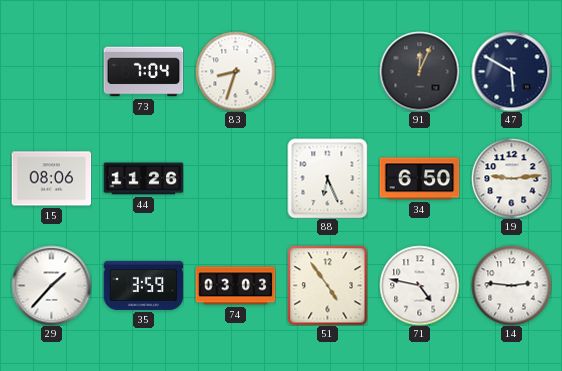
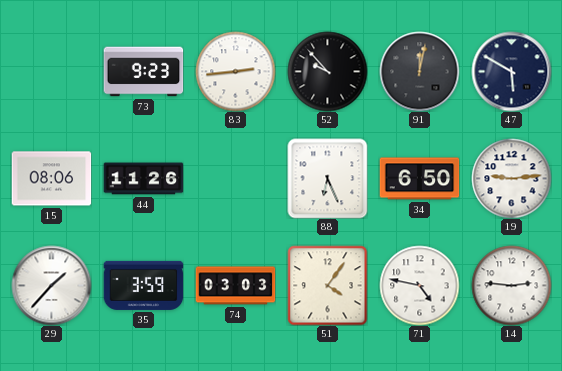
73: 7:04 -> 9:23
83: 8:33 -> 2:44
52: none -> 9:53
91: 12:04 -> 12:02
51: 4:54 -> 4:06
